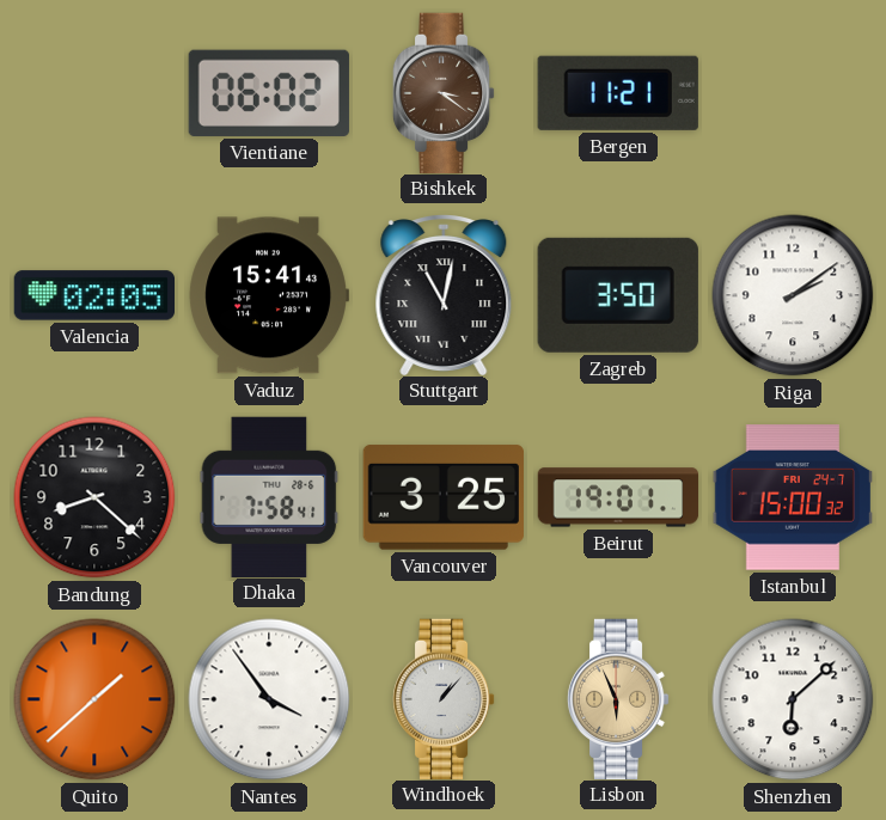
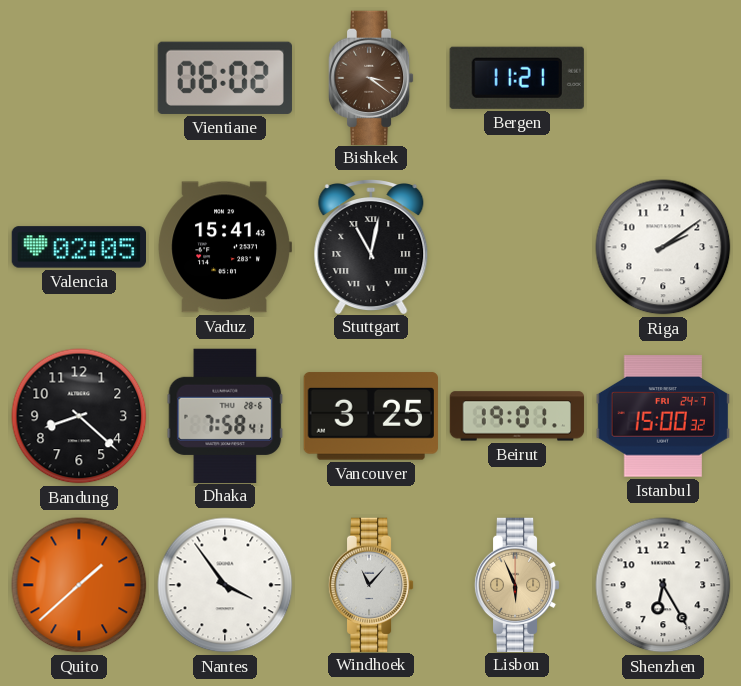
Zagreb: 3:50 -> none
Windhoek: 1:07 -> 11:07
Shenzhen: 6:08 -> 6:25
